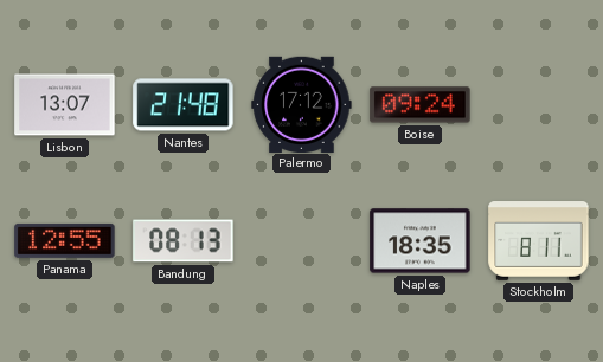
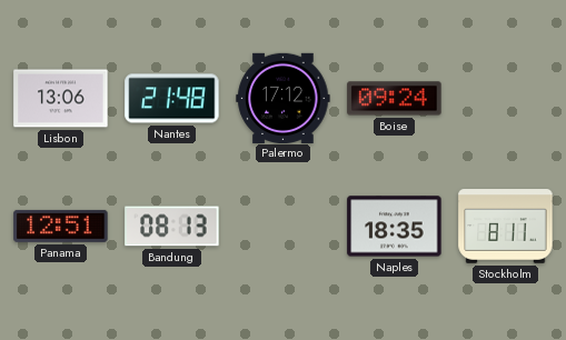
Lisbon: 13:07 -> 13:06
Panama: 12:55 -> 12:51
